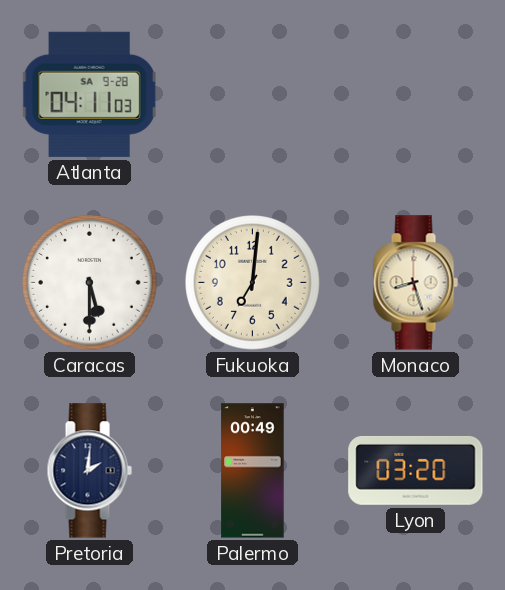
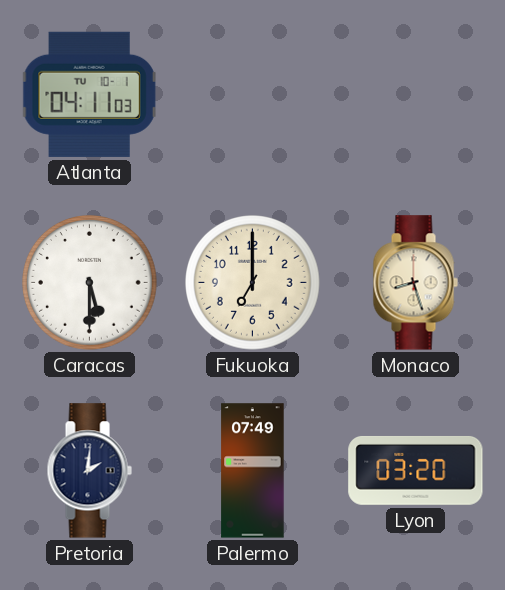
Atlanta date: SA 9-28 -> TU 10-1
Fukuoka: 7:01 -> 7:00
Palermo: 00:49 -> 07:49
